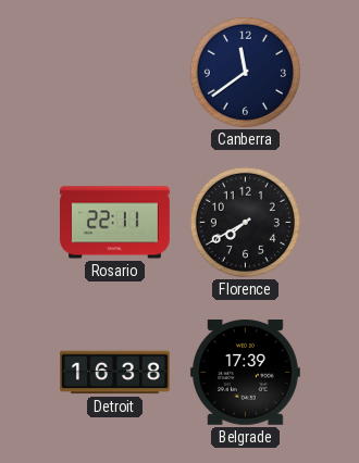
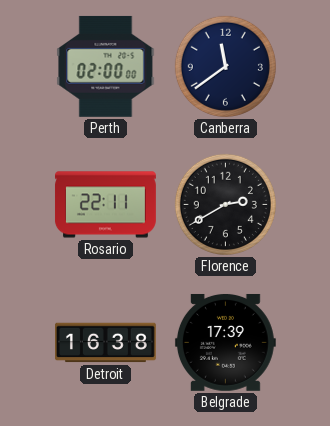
Perth: none -> 02:00
Florence: 7:40 -> 2:40
